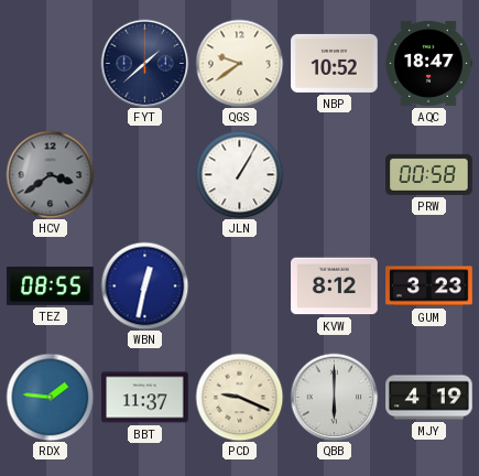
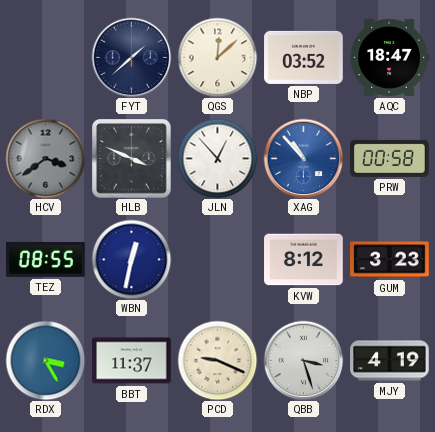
QGS: 9:39 -> 12:08
NBP: 10:52 -> 03:52
HLB: none -> 3:49
JLN: 1:05 -> 12:53
XAG: none -> 10:53
RDX: 1:46 -> 3:25
QBB: 6:00 -> 3:27
